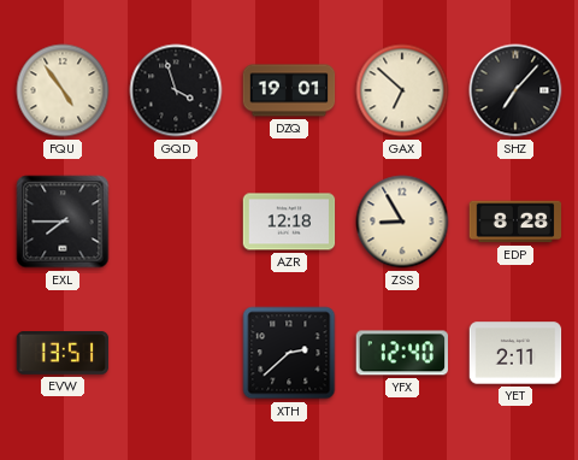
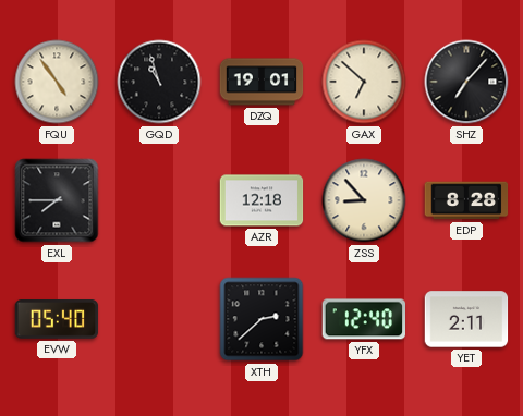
GQD: 3:57 -> 10:57
ZSS: 8:55 -> 8:53
EVW: 13:51 -> 05:40
